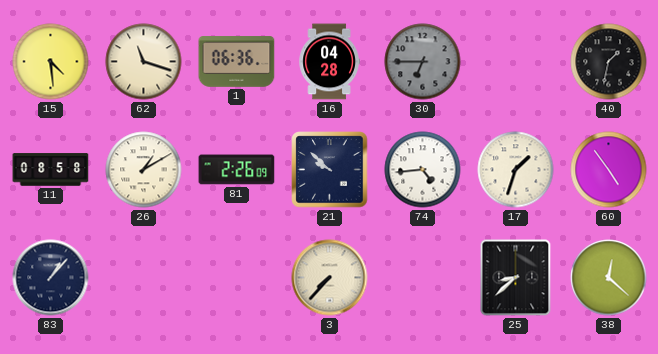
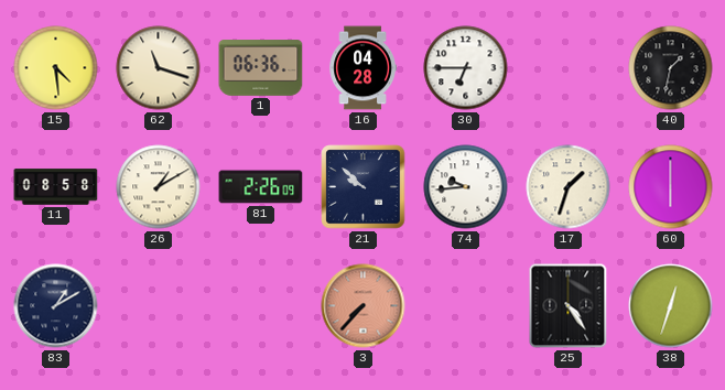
30 dial: grey -> white
74: 4:44 -> 9:44
60: 4:54 -> 6:00
83: 1:07 -> 1:10
3 dial: cream -> salmon
25: 8:38 -> 4:24
38: 12:22 -> 12:33
